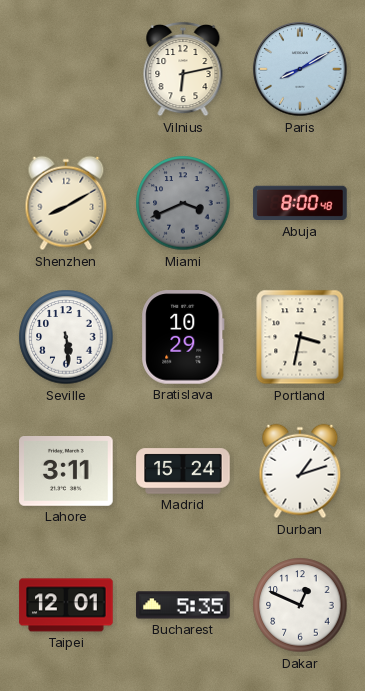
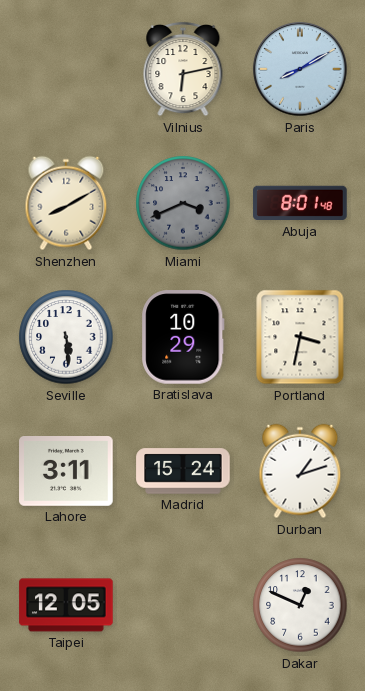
Abuja: 8:00 -> 8:01
Taipei: 12:01 -> 12:05
Bucharest: 5:35 -> none
